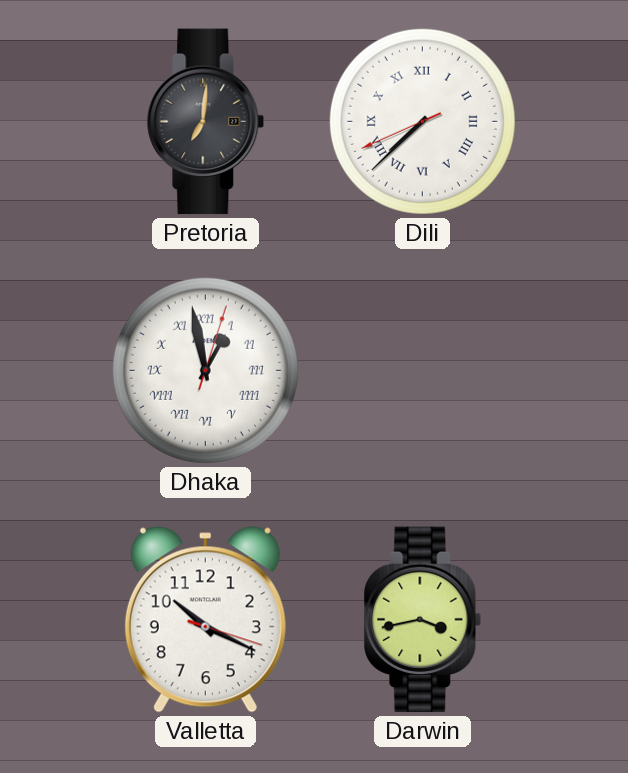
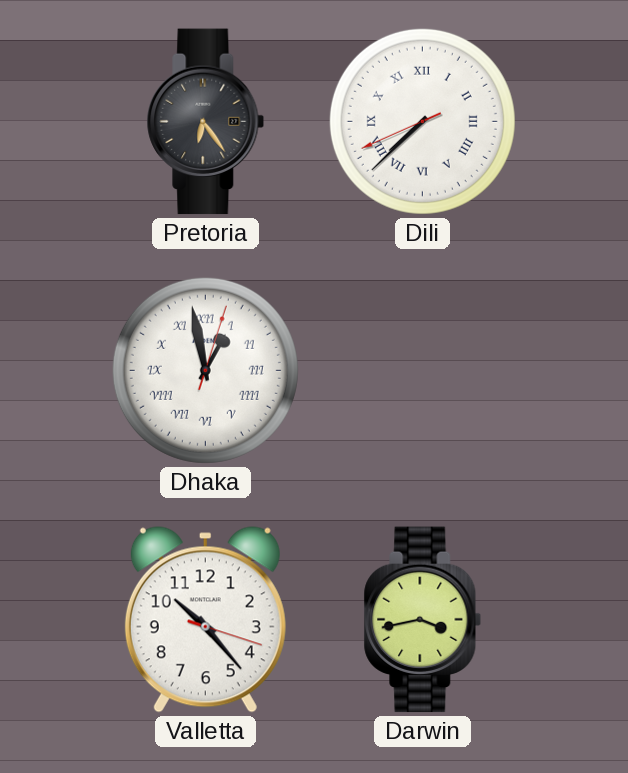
Pretoria: 7:01 -> 6:24
Valletta: 10:19 -> 10:23
